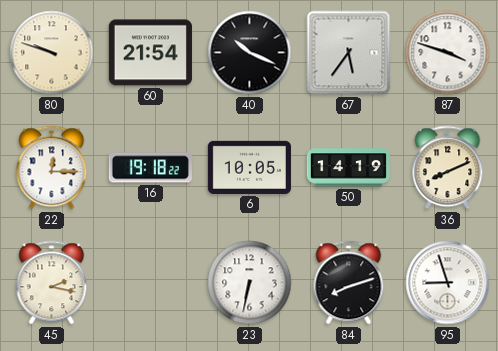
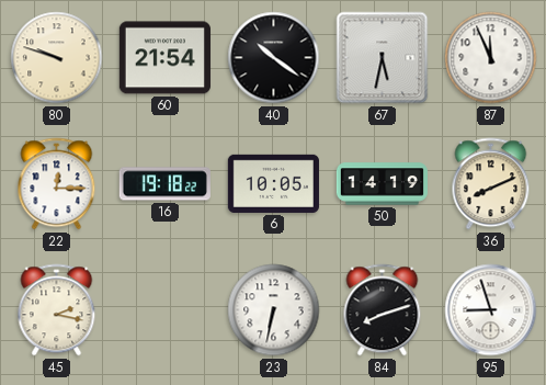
40: 10:19 -> 10:21
67: 5:36 -> 5:32
87: 3:48 -> 11:56
